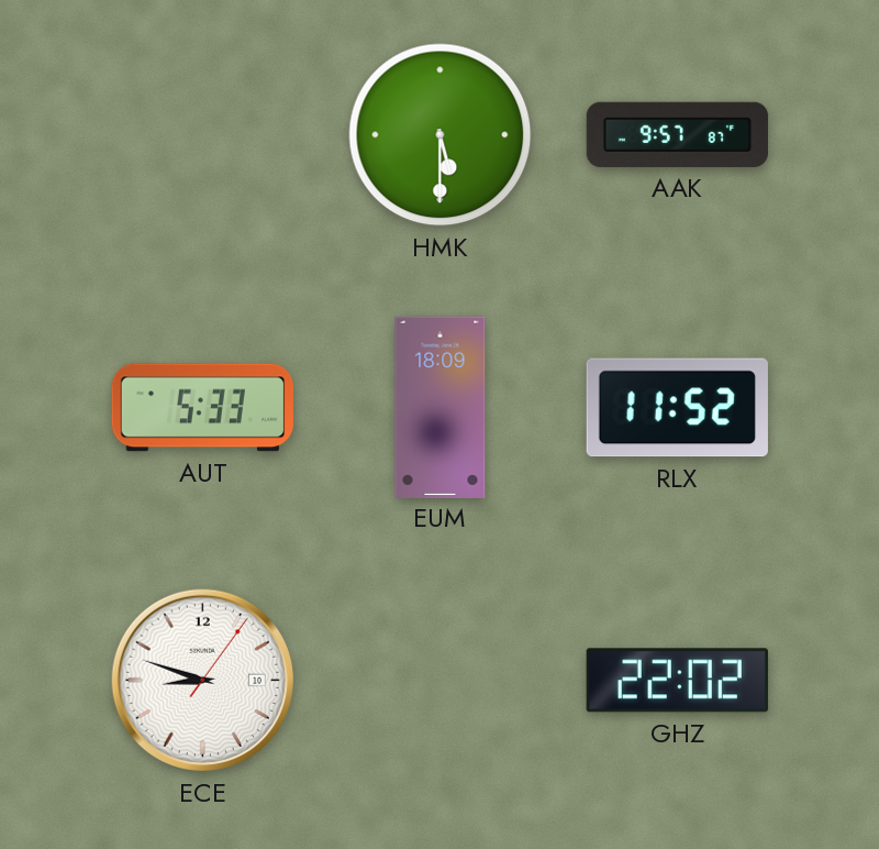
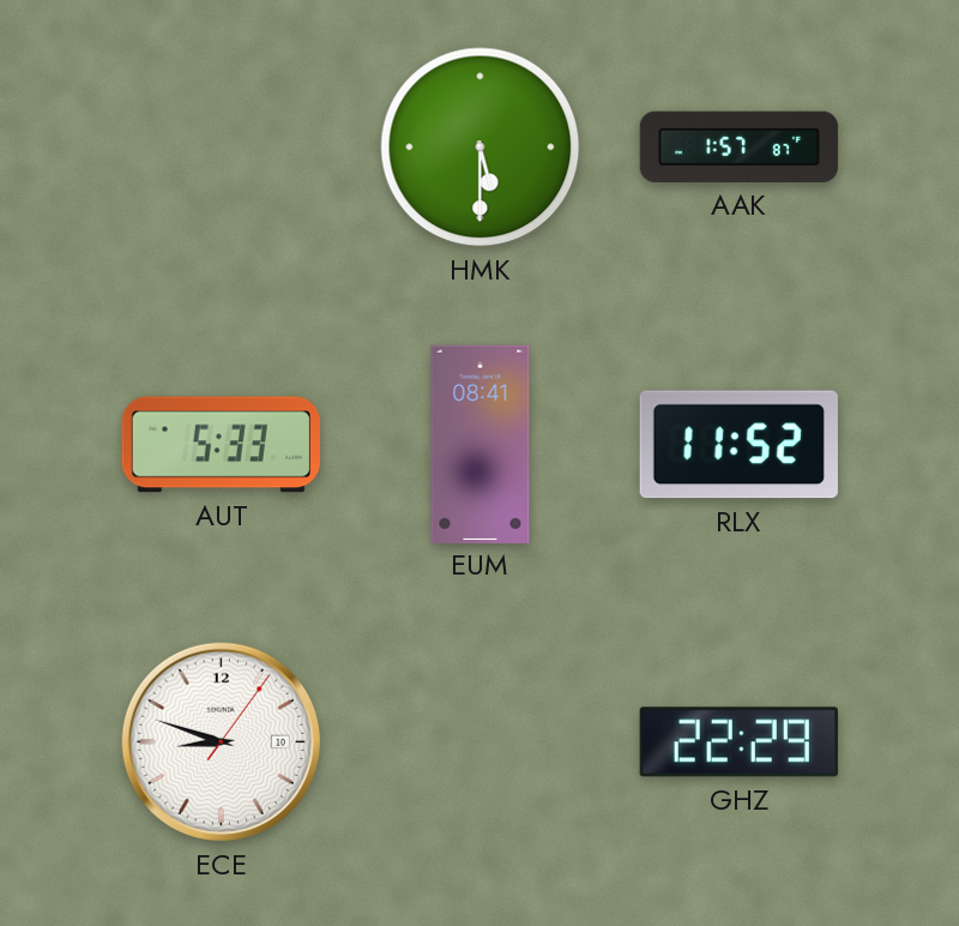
AAK: 9:57 -> 1:57
EUM: 18:09 -> 08:41
GHZ: 22:02 -> 22:29
